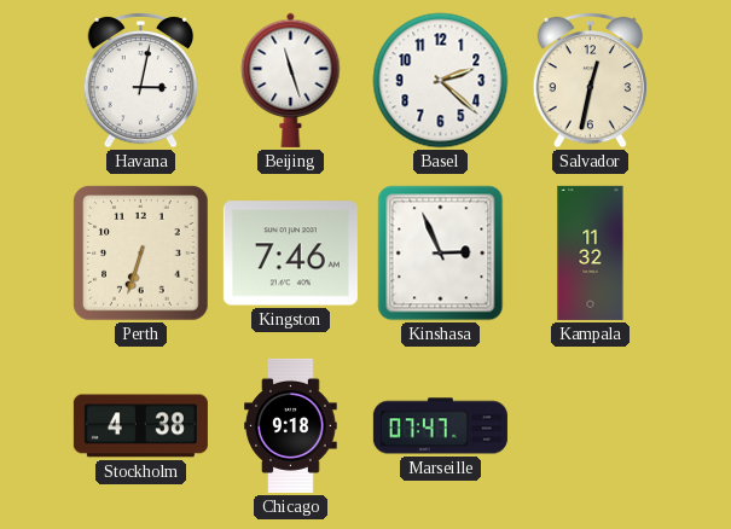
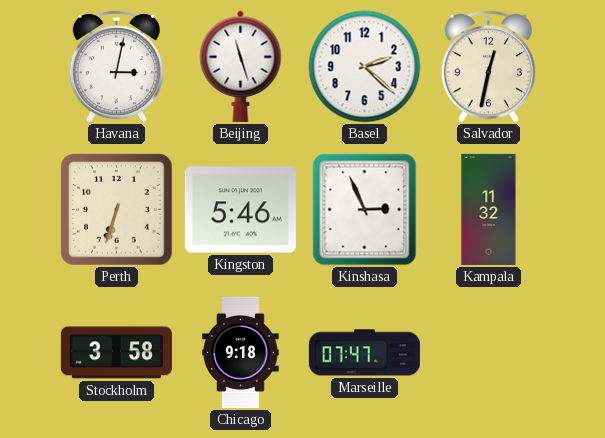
Kingston: 7:46 -> 5:46
Stockholm: 4:38 -> 3:58
